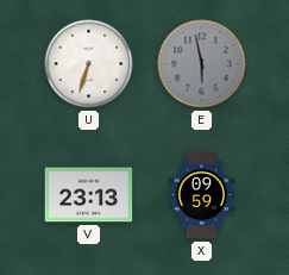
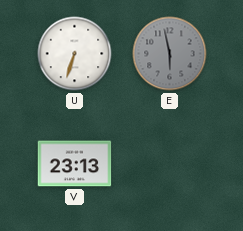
X: 09:59 -> none
